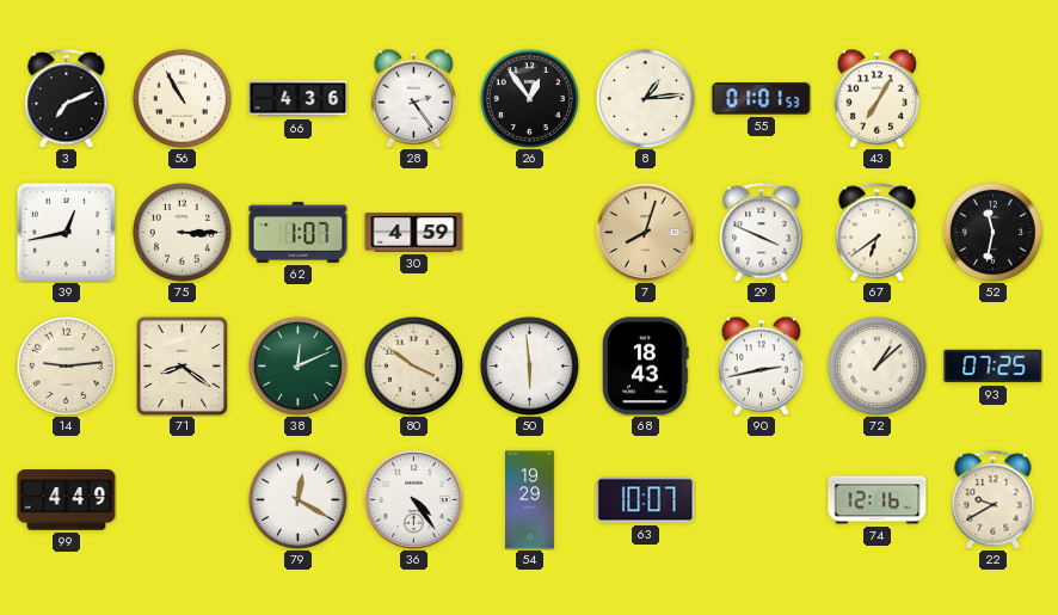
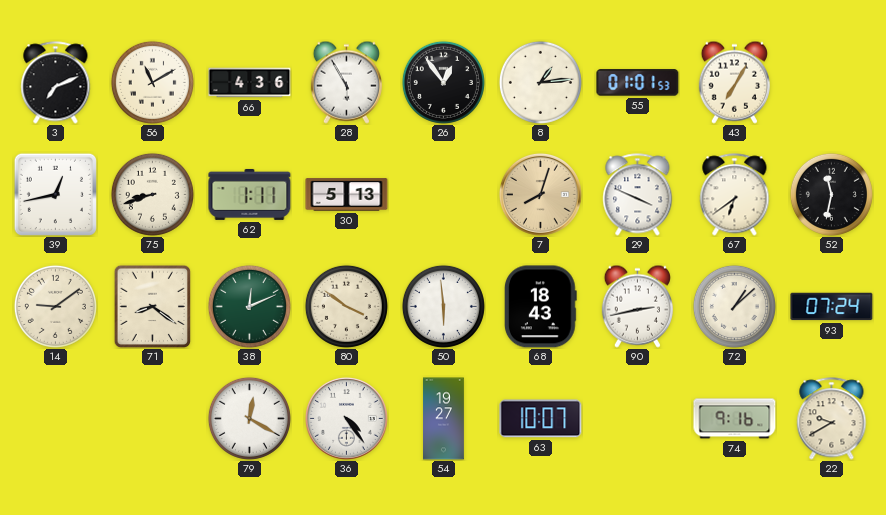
56: 10:55 -> 11:10
28: 2:24 -> 5:55
75: 3:15 -> 8:42
62: 1:07 -> 1:11
30: 4:59 -> 5:13
14: 9:14 -> 9:09
93: 07:25 -> 07:24
99: 4:49 -> none
54: 19:29 -> 19:27
74: 12:16 -> 9:16
